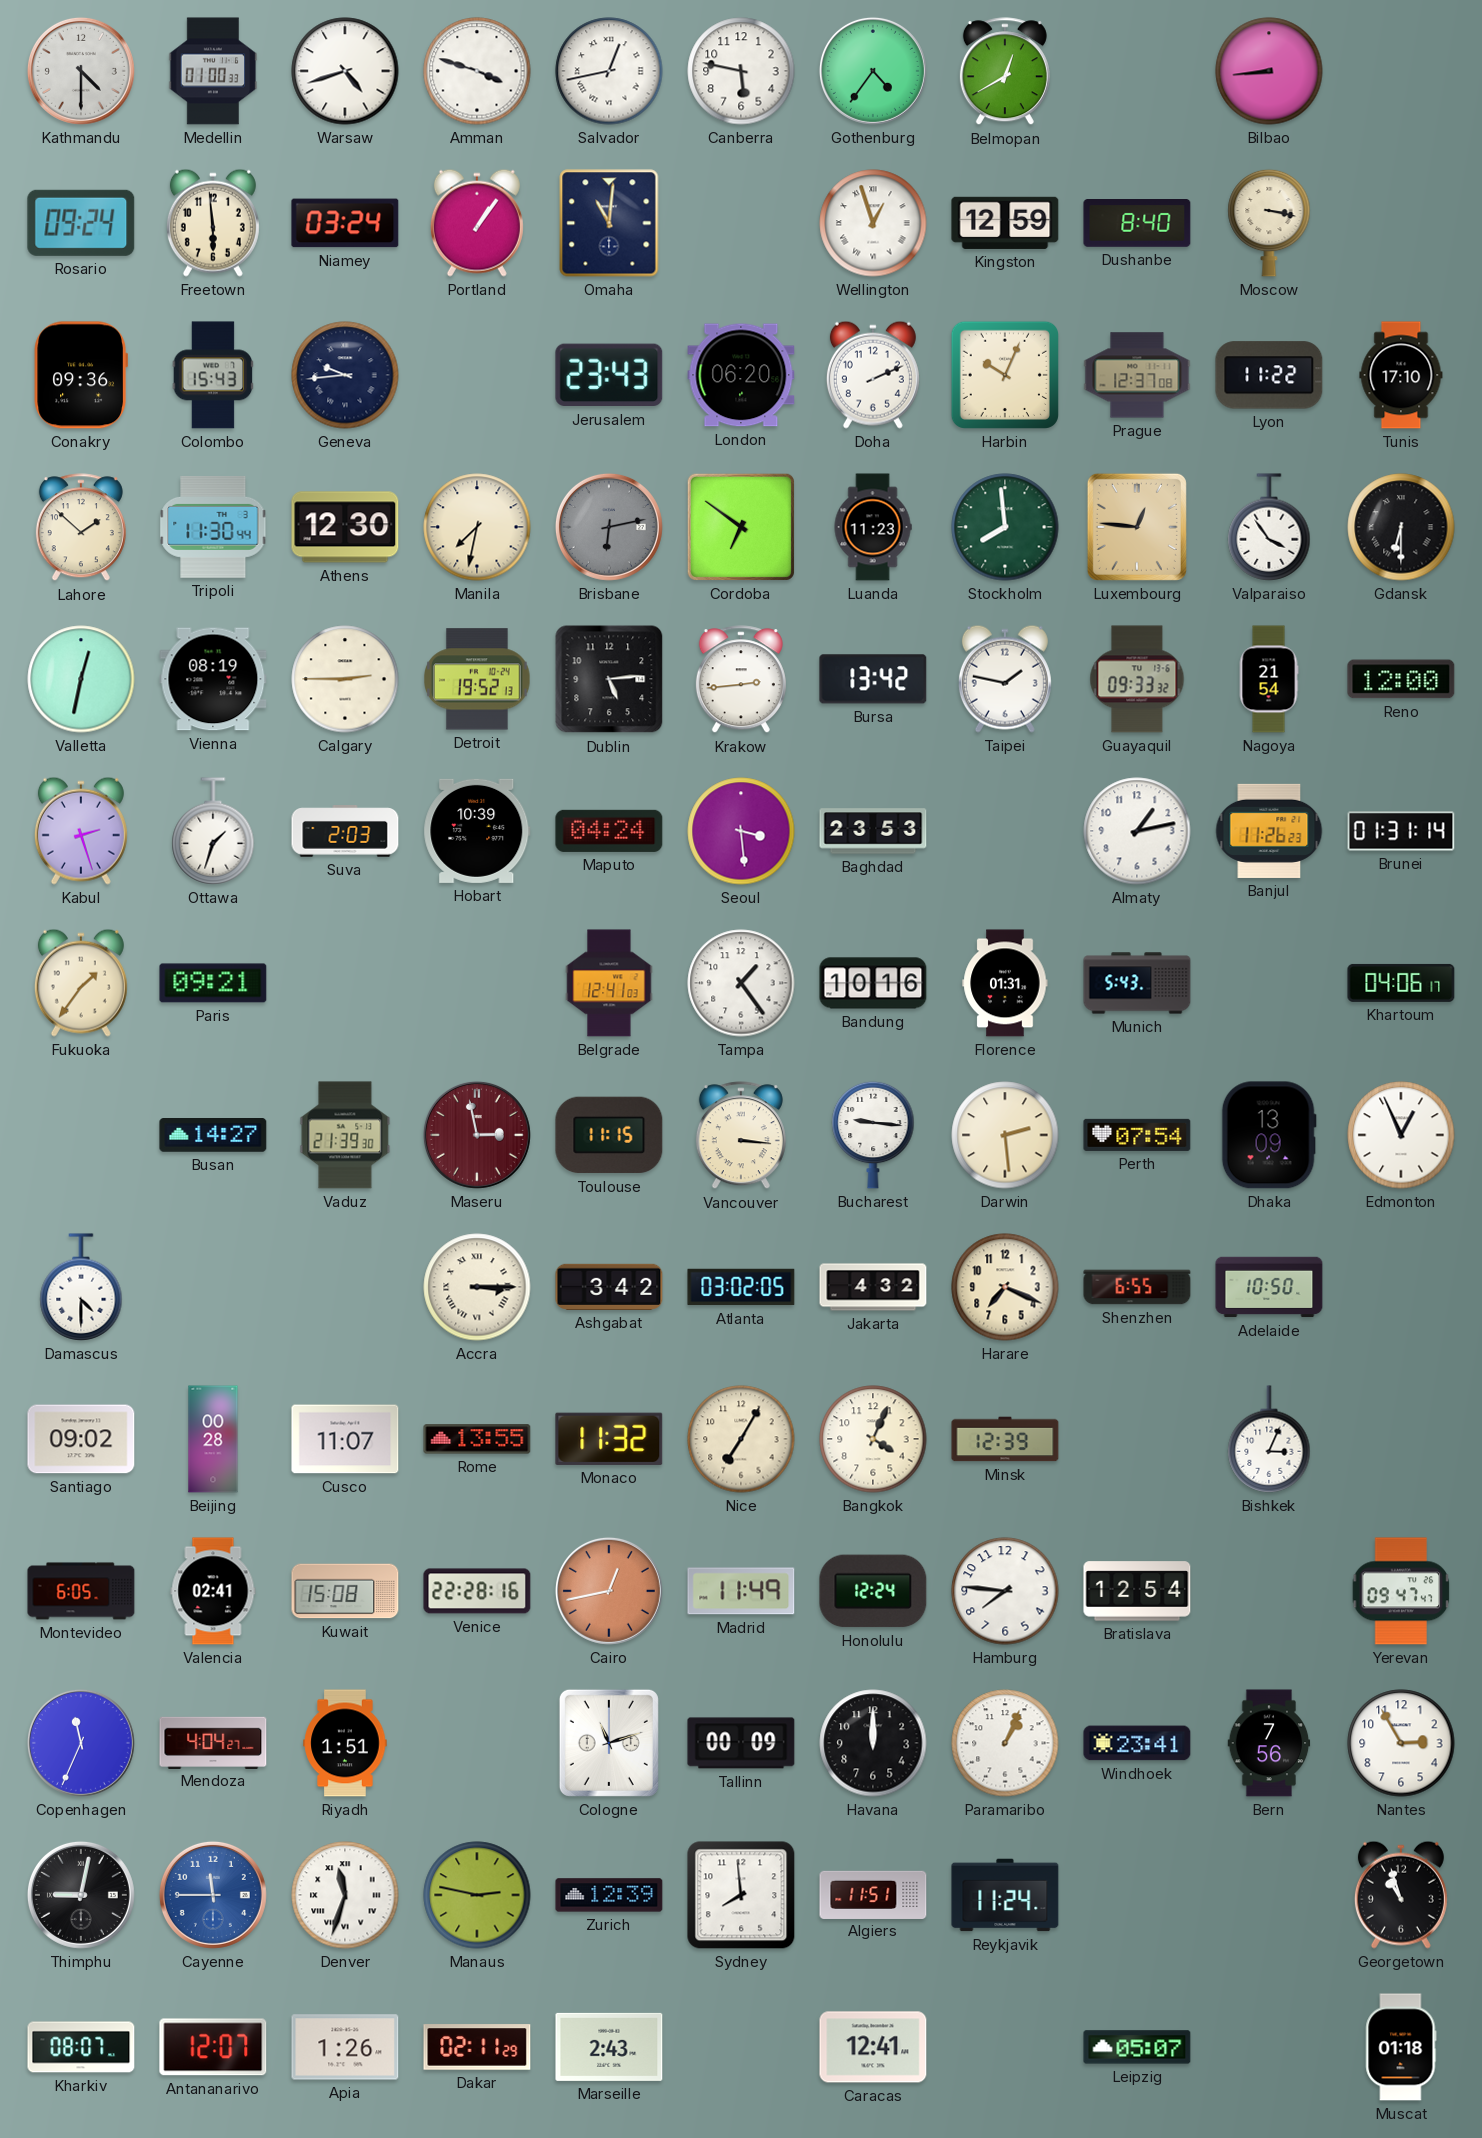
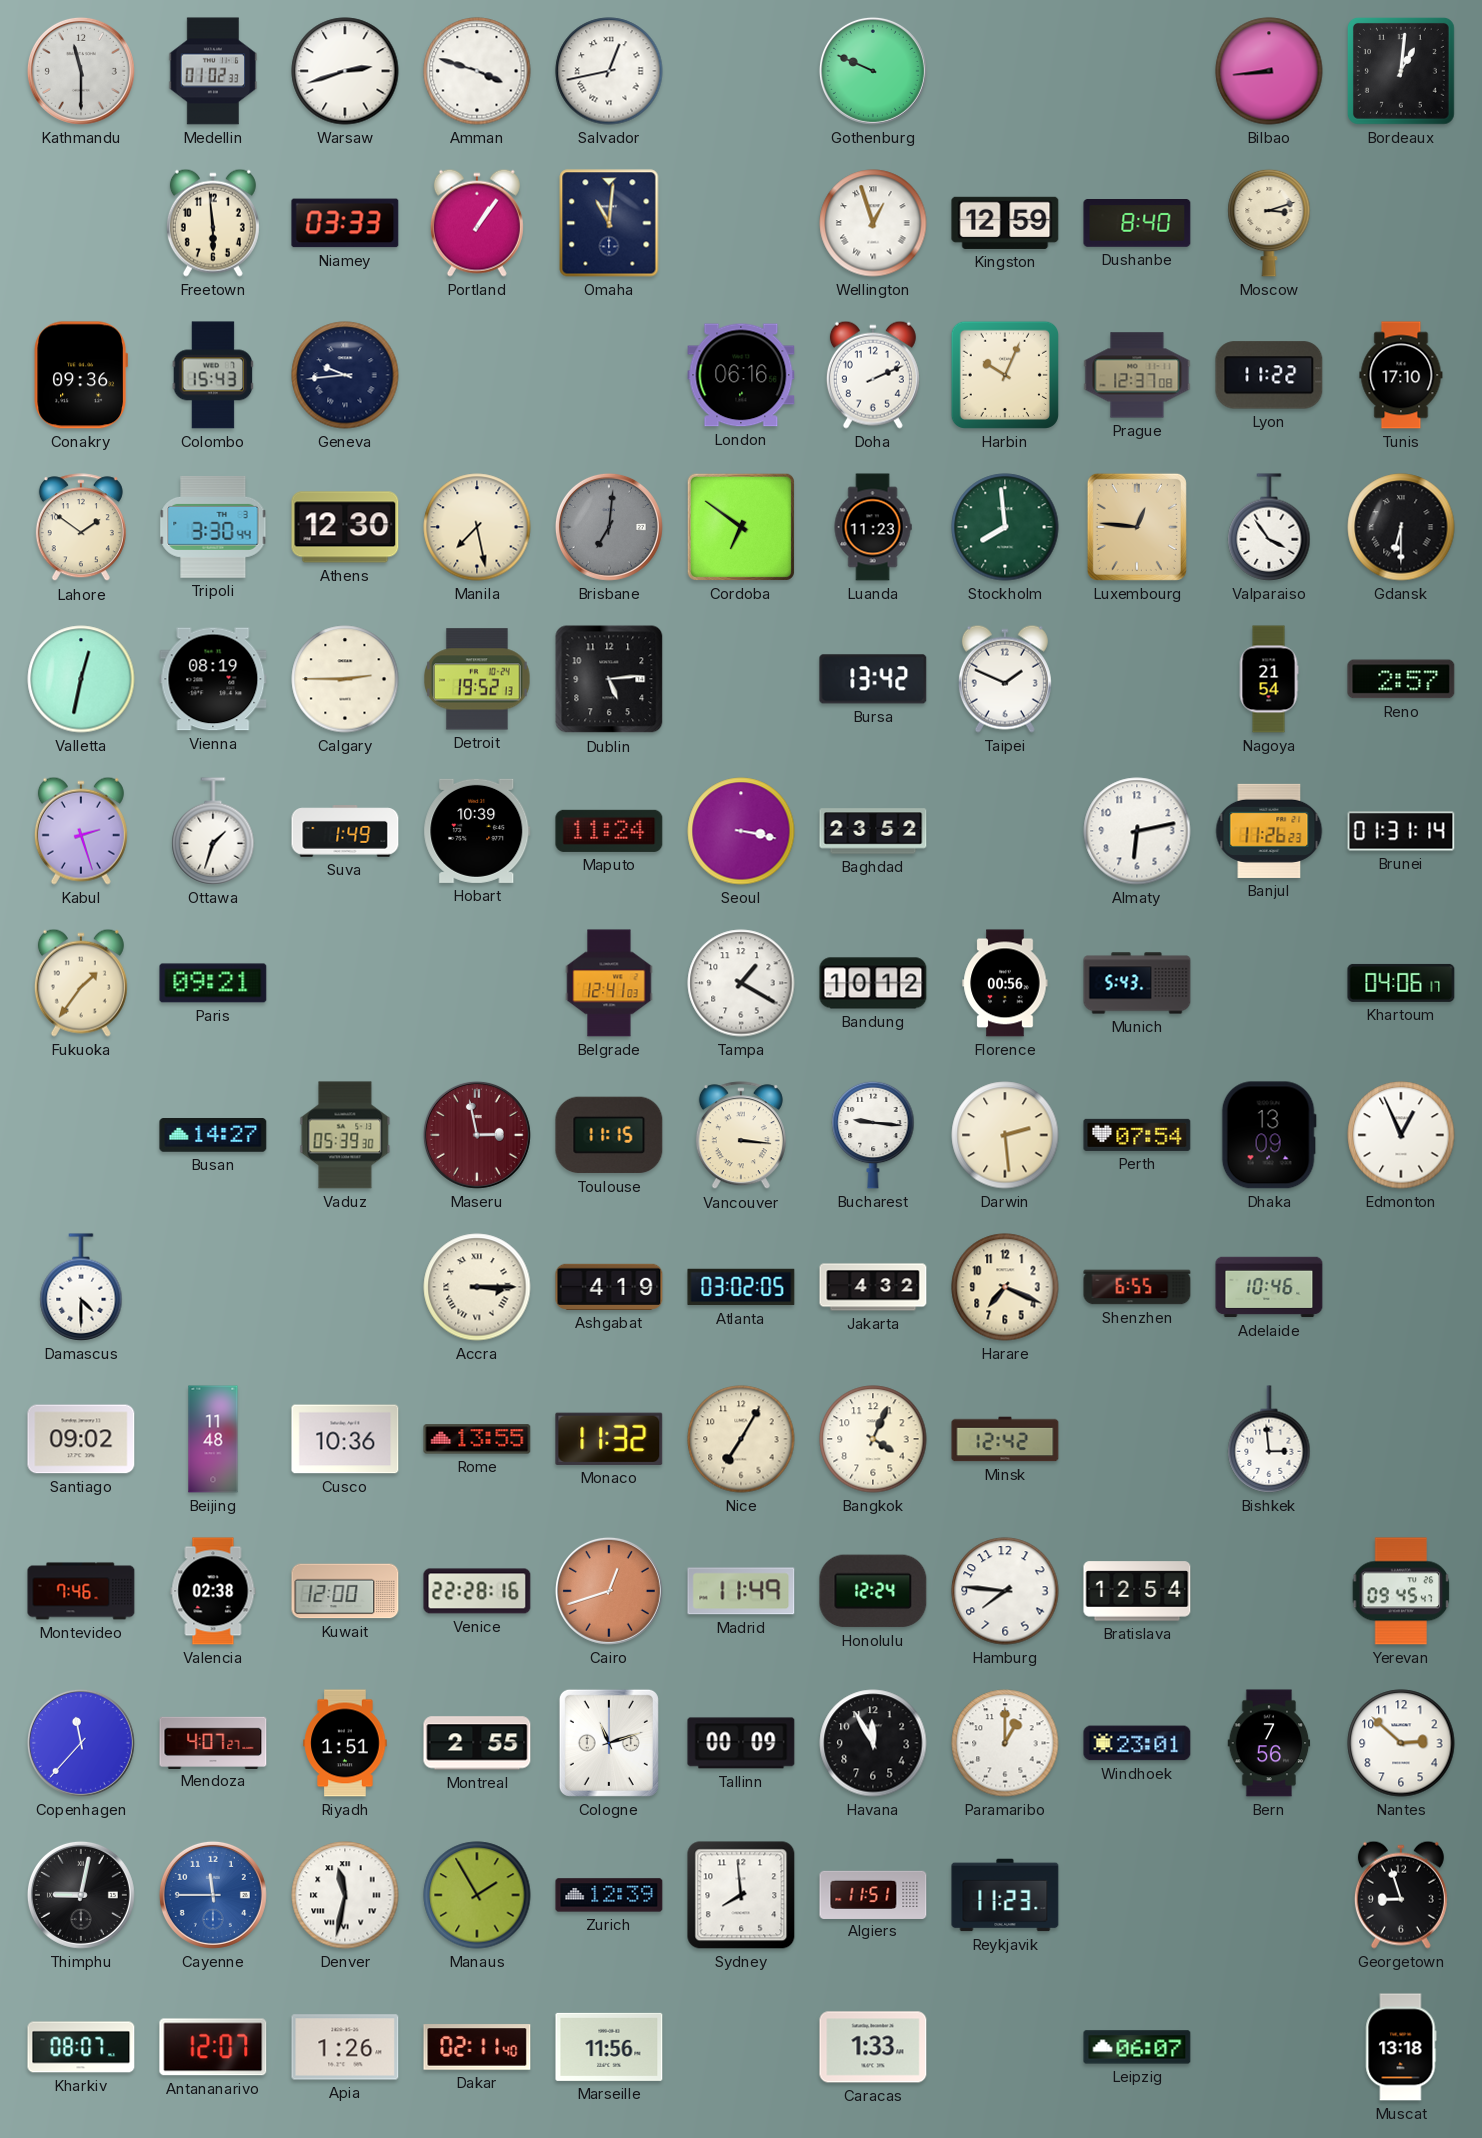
Kathmandu: 4:30 -> 11:30
Medellin: 01:00 -> 01:02
Warsaw: 4:42 -> 2:42
Canberra: 5:47 -> none
Gothenburg: 4:36 -> 9:49
Belmopan: 12:40 -> none
Bordeaux: none -> 1:01
Rosario: 09:24 -> none
Niamey: 03:24 -> 03:33
Moscow: 3:17 -> 3:12
Jerusalem: 23:43 -> none
London: 06:20 -> 06:16
Lahore: 1:52 -> 1:51
Tripoli: 11:30 -> 3:30
Manila: 7:32 -> 7:28
Brisbane: 6:13 -> 7:01
Krakow: 2:44 -> none
Taipei: 1:47 -> 1:49
Guayaquil: 09:33 -> none
Reno: 12:00 -> 2:57
Suva: 2:03 -> 1:49
Maputo: 04:24 -> 11:24
Seoul: 3:29 -> 3:17
Baghdad: 23:53 -> 23:52
Almaty: 1:13 -> 6:13
Tampa: 1:24 -> 1:20
Bandung: 10:16 -> 10:12
Florence: 01:31 -> 00:56
Vaduz: 21:39 -> 05:39
Ashgabat: 3:42 -> 4:19
Adelaide: 10:50 -> 10:46
Beijing: 00:28 -> 11:48
Cusco: 11:07 -> 10:36
Minsk: 12:39 -> 12:42
Bishkek: 3:04 -> 2:59
Montevideo: 6:05 -> 7:46
Valencia: 02:41 -> 02:38
Kuwait: 15:08 -> 12:00
Cairo: 12:43 -> 12:42
Yerevan: 09:47 -> 09:45
Copenhagen: 11:34 -> 11:37
Mendoza: 4:04 -> 4:07
Montreal: none -> 2:55
Havana: 12:00 -> 11:55
Paramaribo: 1:04 -> 1:00
Windhoek: 23:41 -> 23:01
Nantes: 2:55 -> 2:52
Denver: 11:33 -> 11:32
Manaus: 2:47 -> 1:55
Reykjavik: 11:24 -> 11:23
Georgetown: 10:57 -> 8:57
Dakar: 02:11:29 -> 02:11:40
Marseille: 2:43 -> 11:56
Caracas: 12:41 -> 1:33
Leipzig: 05:07 -> 06:07
Muscat: 01:18 -> 13:18
